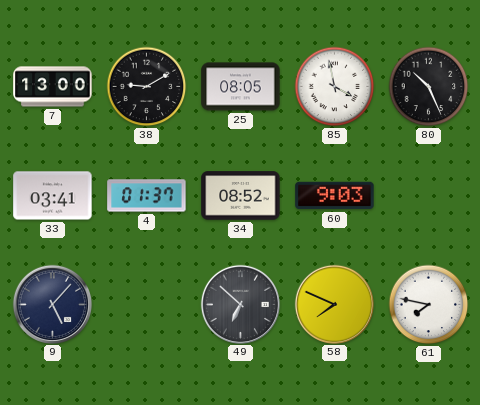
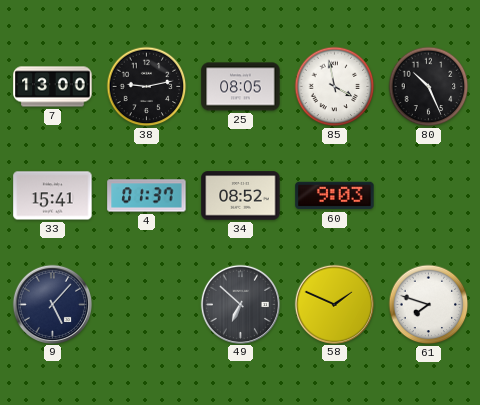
38: 9:10 -> 9:13
33: 03:41 -> 15:41
58: 7:49 -> 1:49
61: 7:47 -> 7:48
